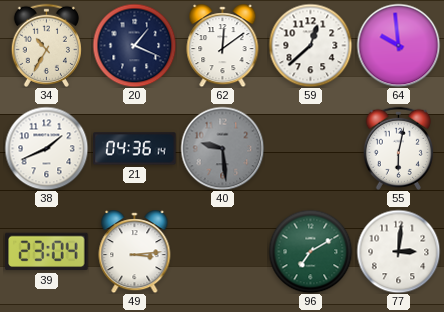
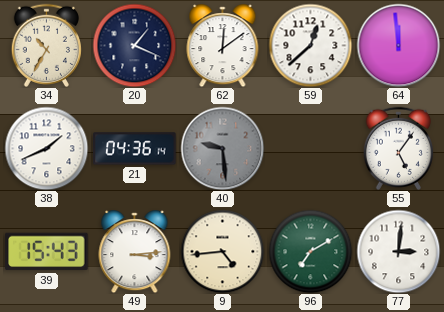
64: 9:59 -> 11:59
55: 6:02 -> 5:06
39: 23:04 -> 15:43
9: none -> 4:44
